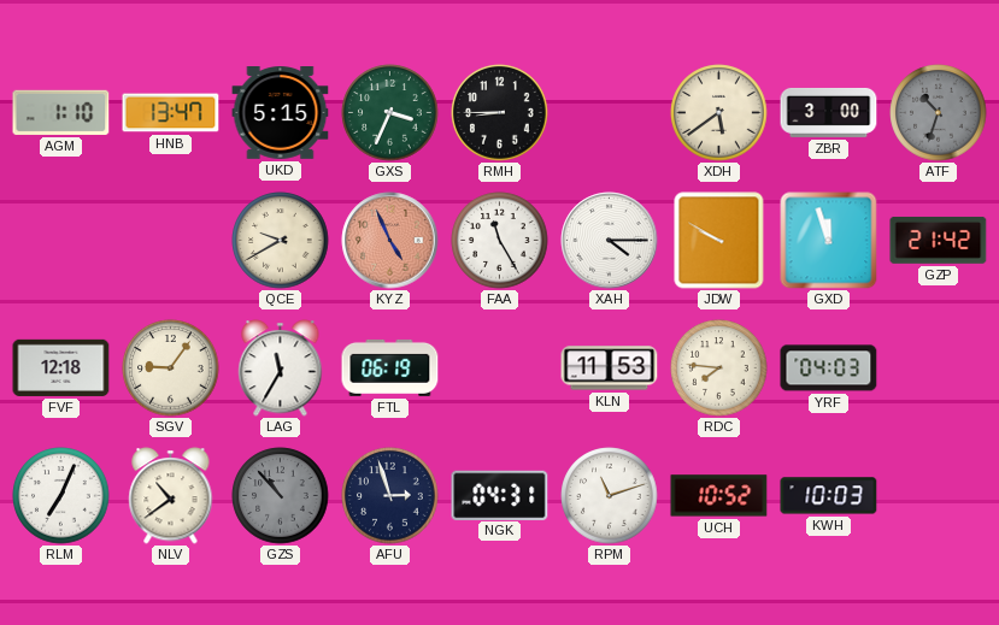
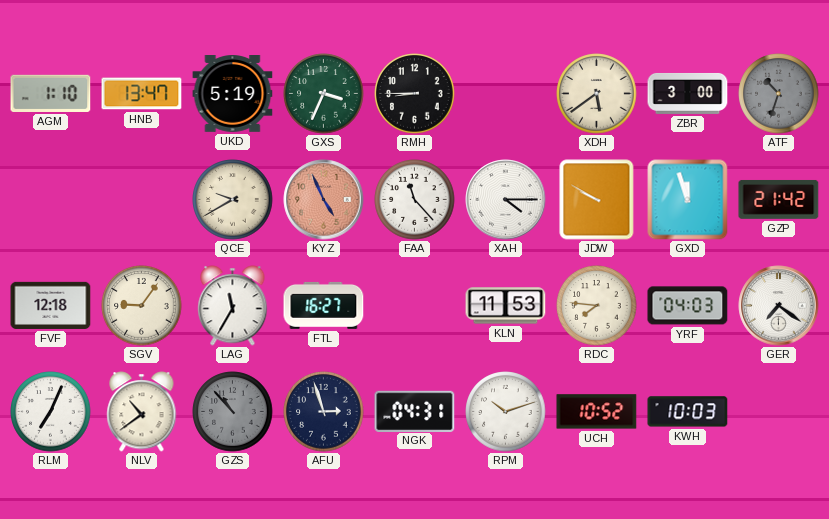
UKD: 5:15 -> 5:19
FAA: 11:25 -> 11:23
FTL: 06:19 -> 16:27
GER: none -> 7:21
RPM: 11:12 -> 10:12
